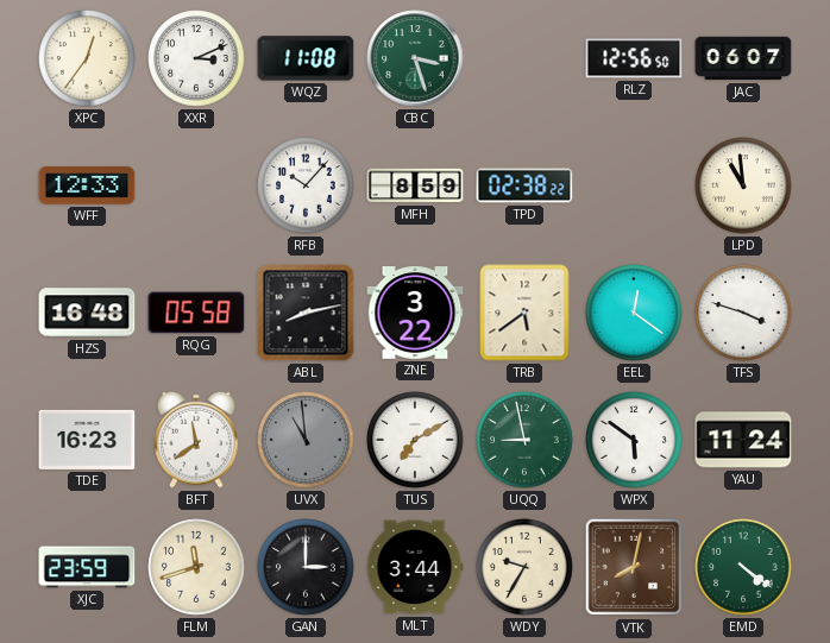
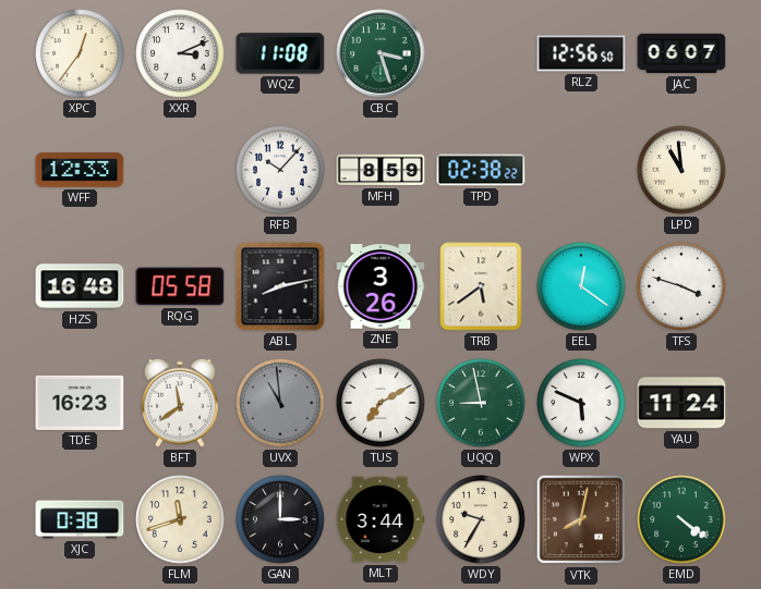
ZNE: 3:22 -> 3:26
WPX: 5:51 -> 5:49
XJC: 23:59 -> 0:38
